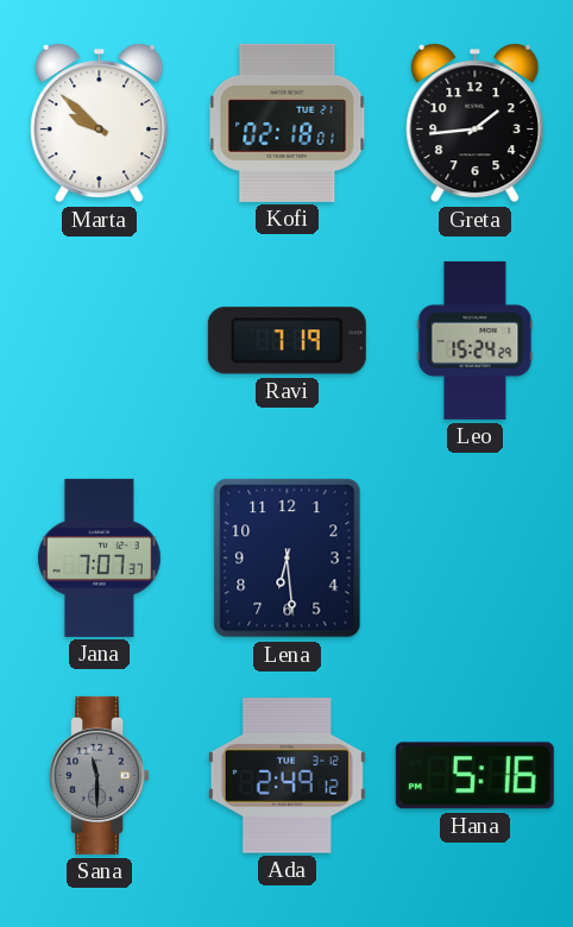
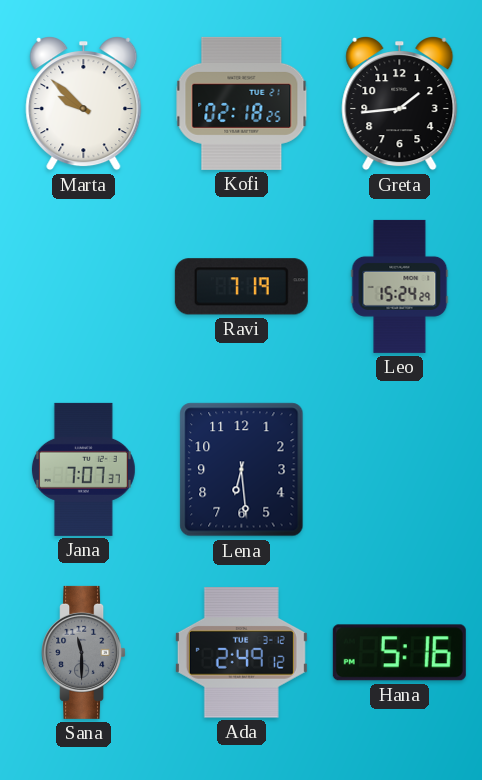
Kofi: 02:18:01 -> 02:18:25
